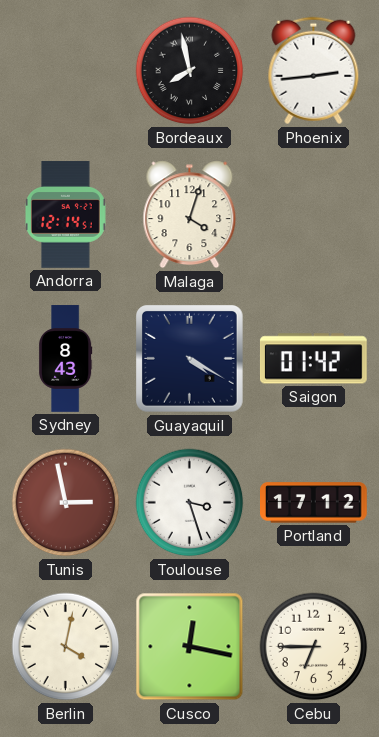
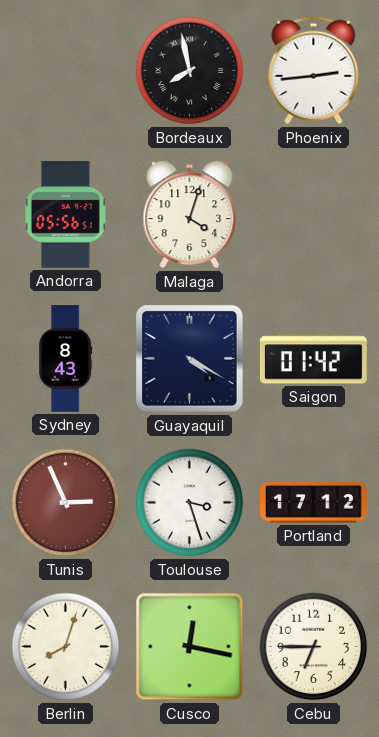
Andorra: 12:14 -> 05:56
Tunis: 2:58 -> 2:56
Berlin: 4:02 -> 8:03
